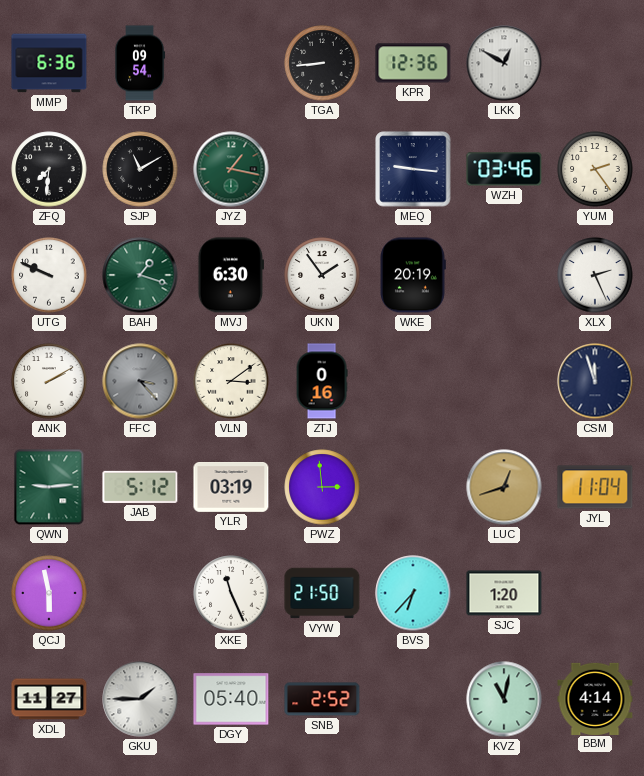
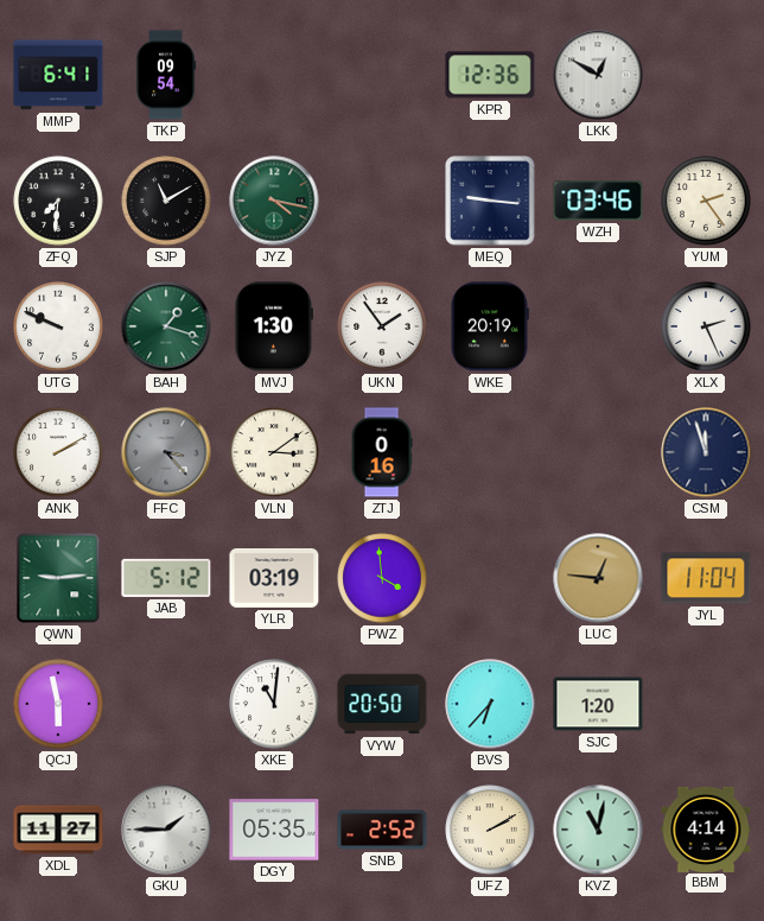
MMP: 6:36 -> 6:41
TGA: 8:44 -> none
JYZ: 1:17 -> 4:17
MVJ: 6:30 -> 1:30
PWZ: 2:59 -> 3:59
LUC: 12:42 -> 12:46
XKE: 11:26 -> 11:01
VYW: 21:50 -> 20:50
DGY: 05:40 -> 05:35
UFZ: none -> 2:10
